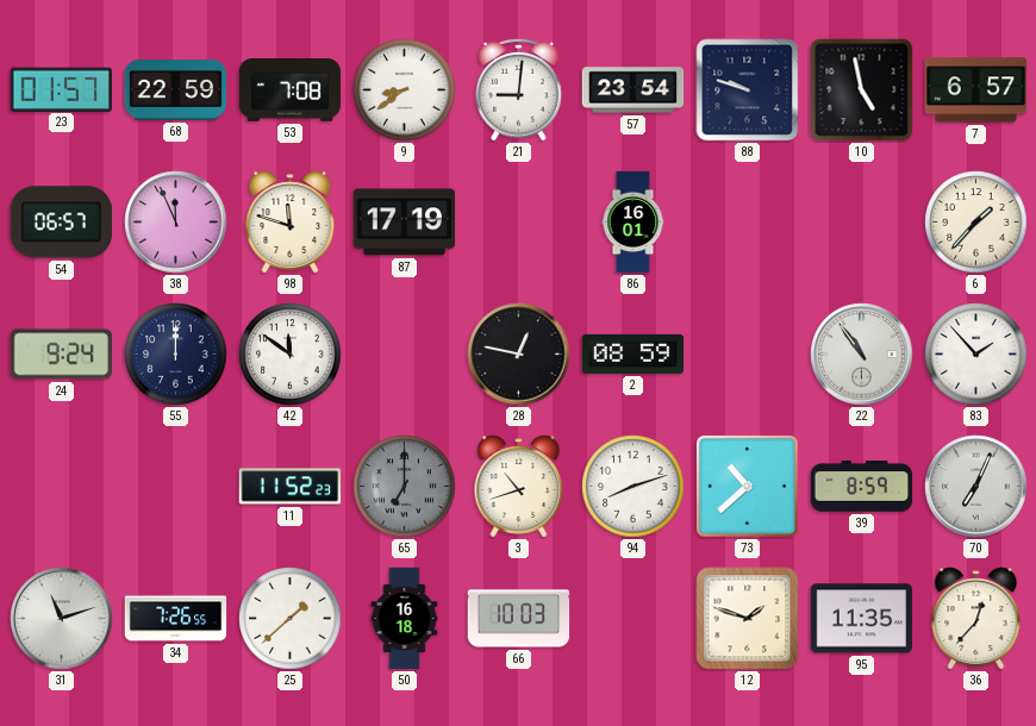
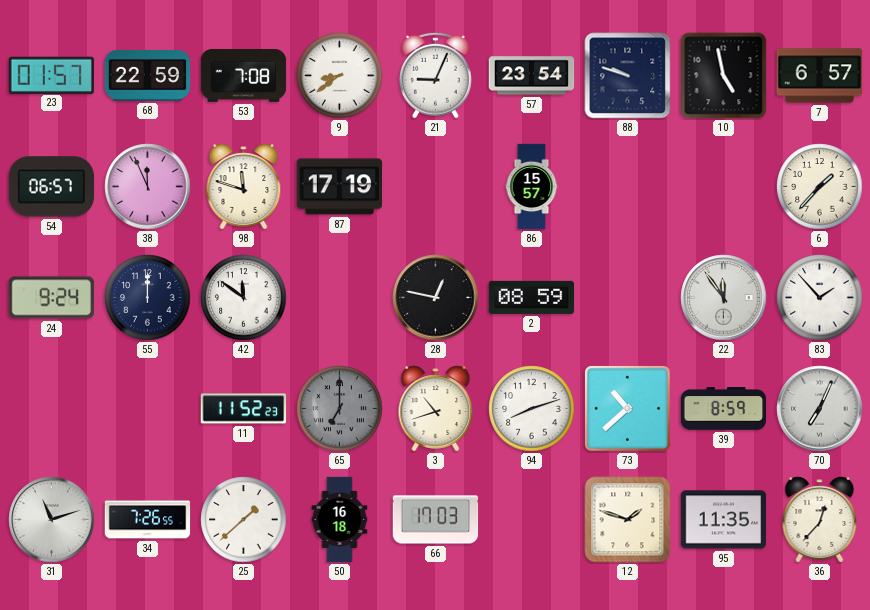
21: 9:01 -> 9:04
86: 16:01 -> 15:57
22: 10:54 -> 11:54
66: 10:03 -> 17:03
